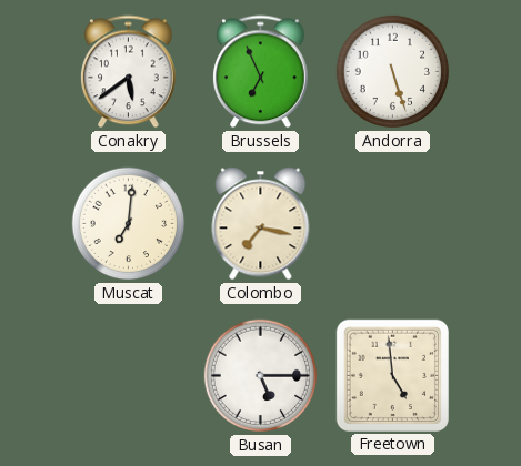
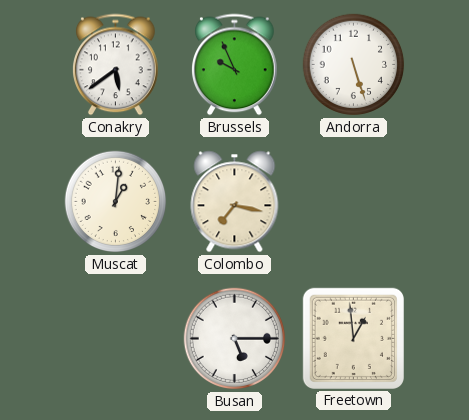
Brussels: 6:56 -> 9:56
Muscat: 7:01 -> 1:01
Freetown: 4:59 -> 12:59
